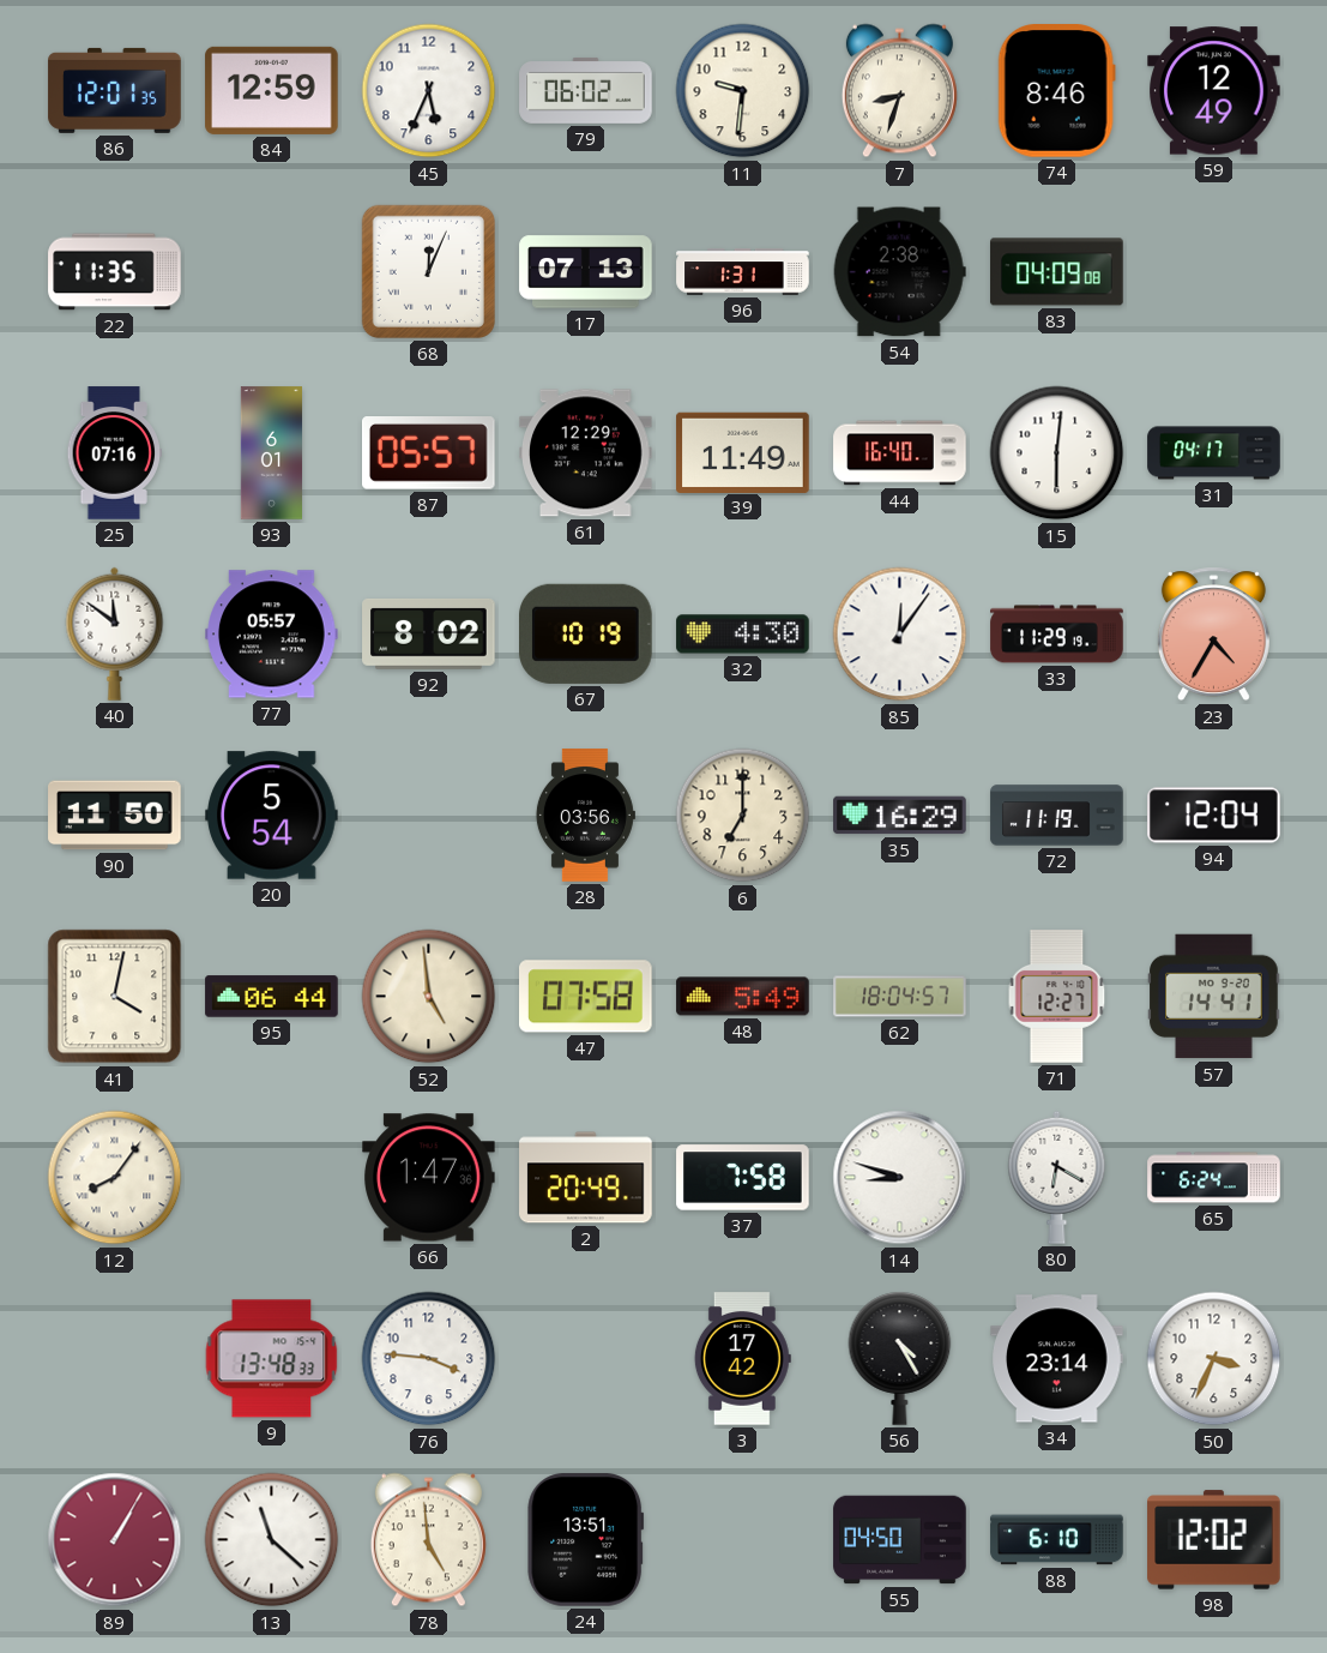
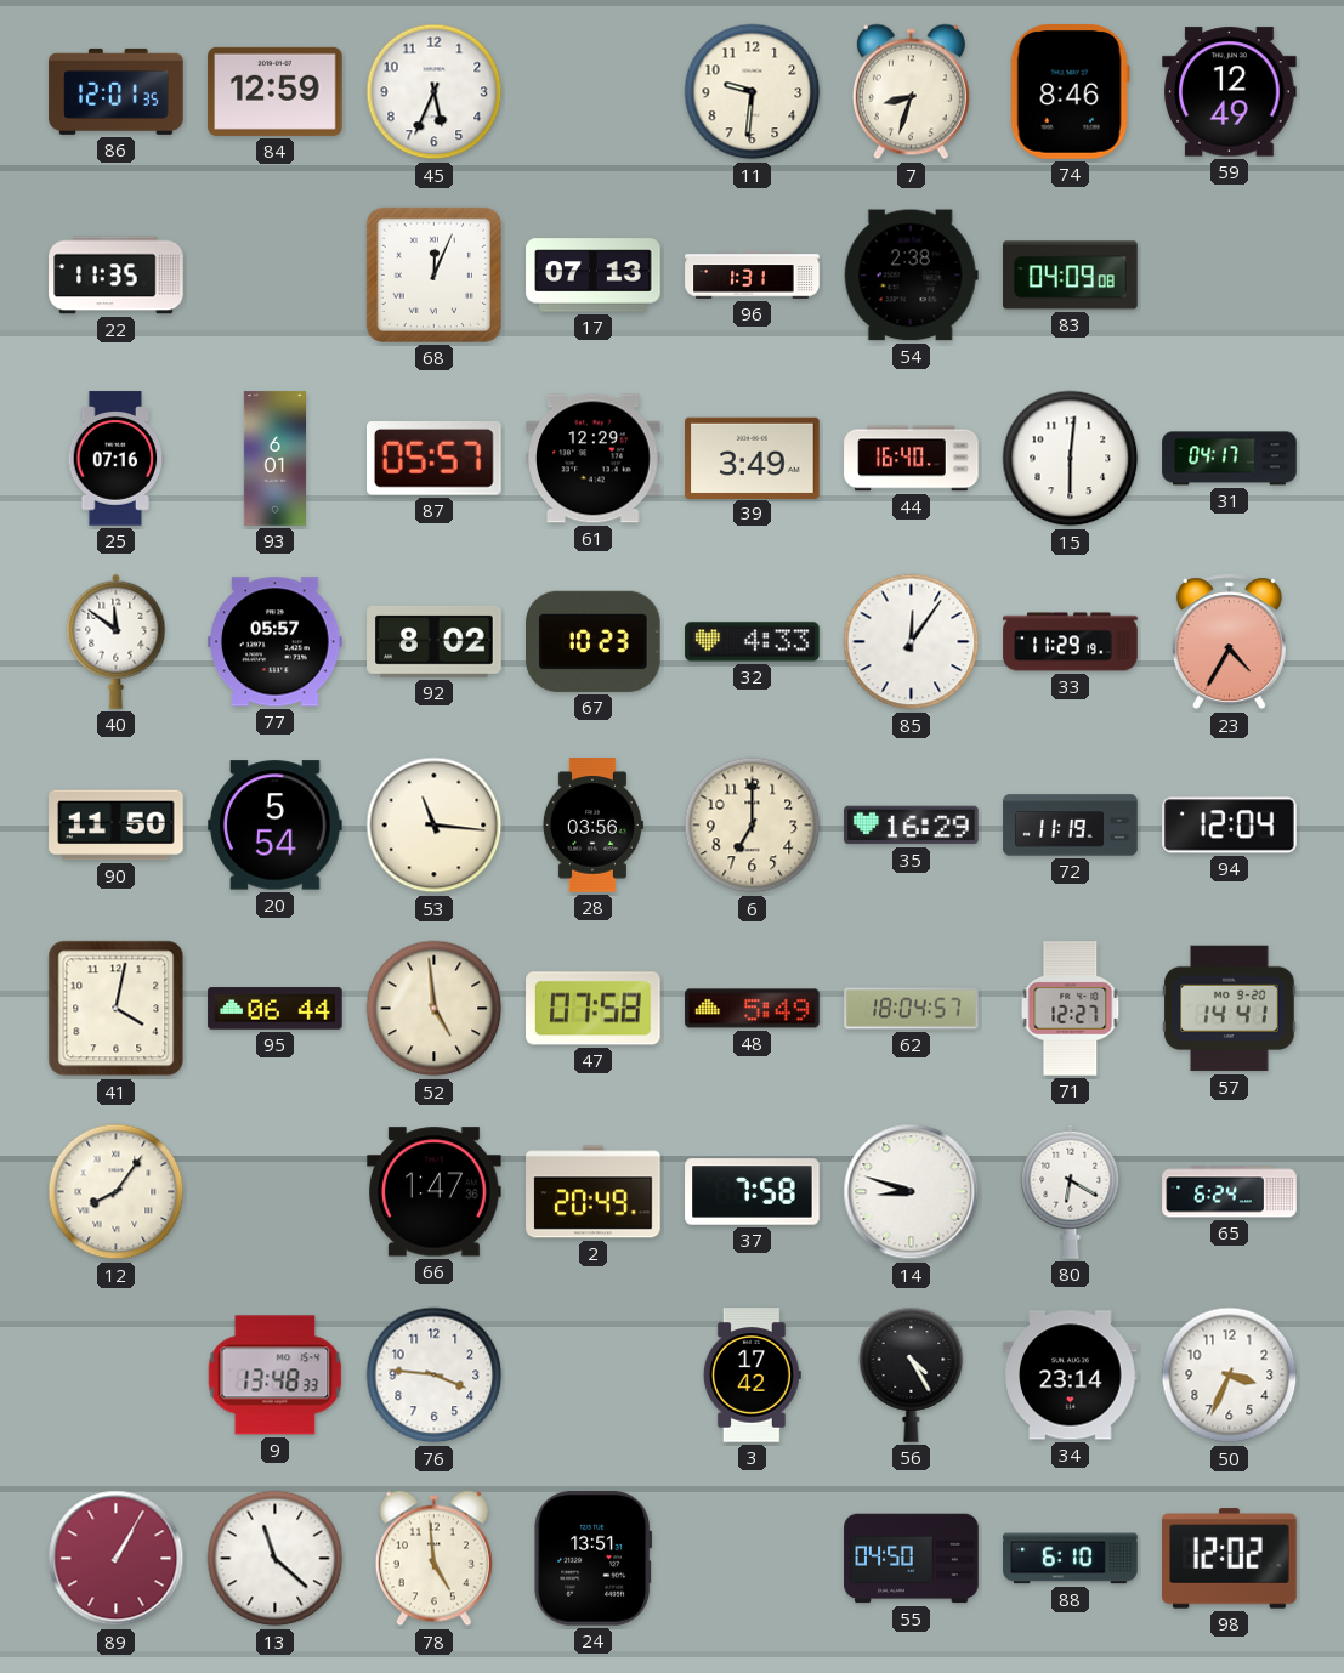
79: 06:02 -> none
39: 11:49 -> 3:49
67: 10:19 -> 10:23
32: 4:30 -> 4:33
53: none -> 11:16
